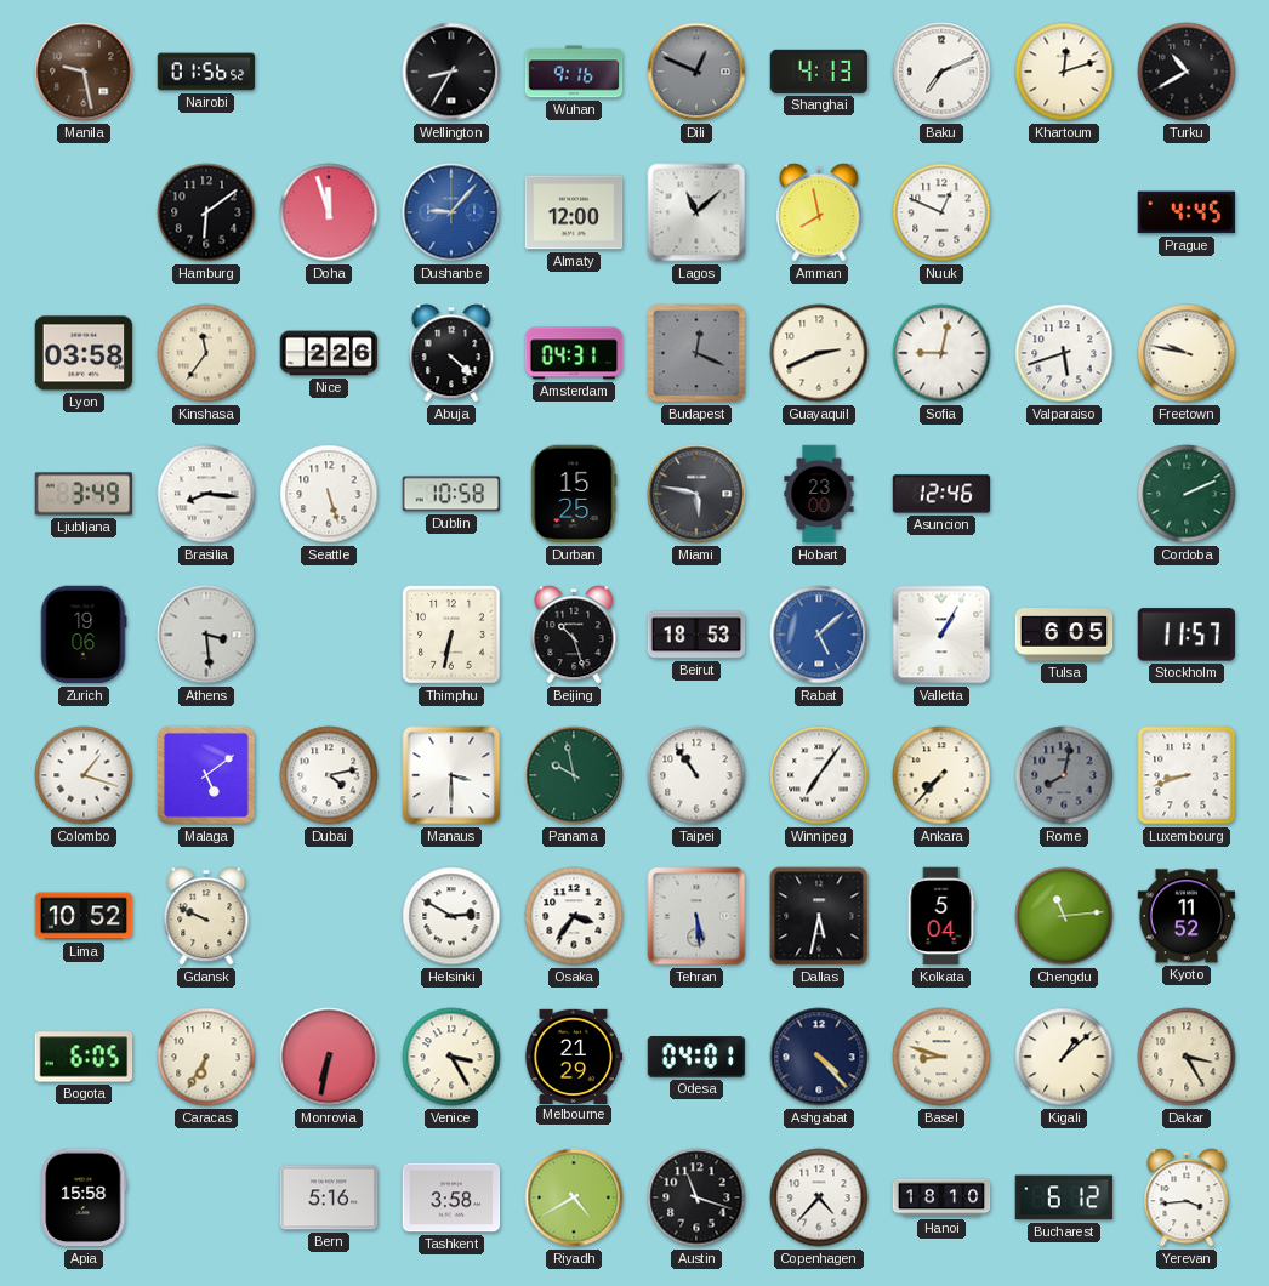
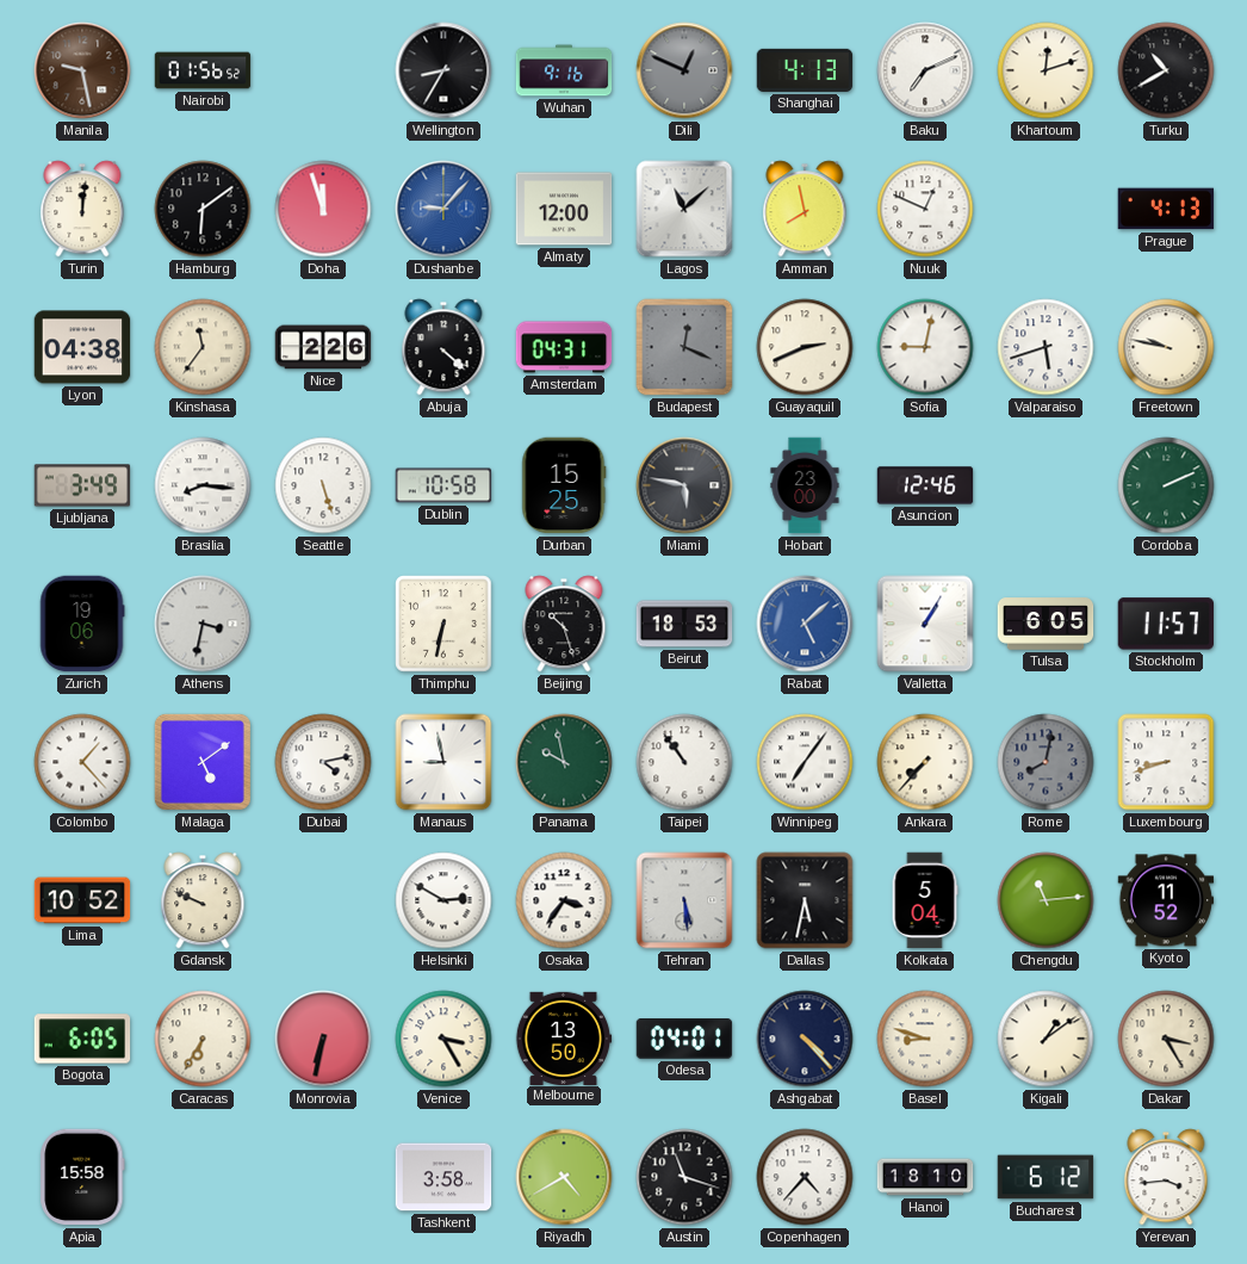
Turin: none -> 12:01
Prague: 4:45 -> 4:13
Lyon: 03:58 -> 04:38
Athens: 3:29 -> 3:32
Colombo: 1:18 -> 1:23
Manaus: 3:30 -> 8:58
Melbourne: 21:29 -> 13:50
Kigali: 1:08 -> 1:09
Bern: 5:16 -> none
